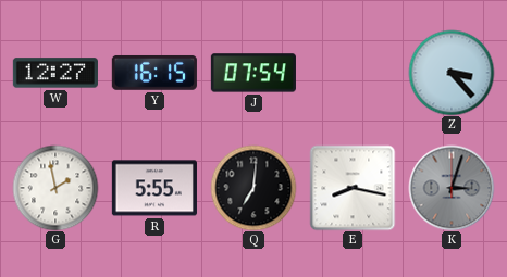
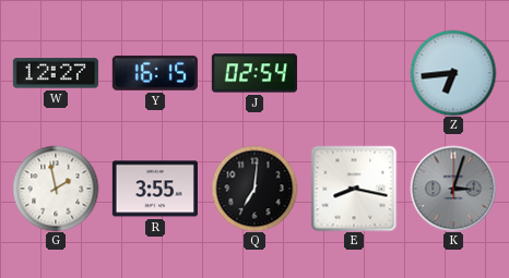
J: 07:54 -> 02:54
Z: 3:23 -> 6:44
R: 5:55 -> 3:55
